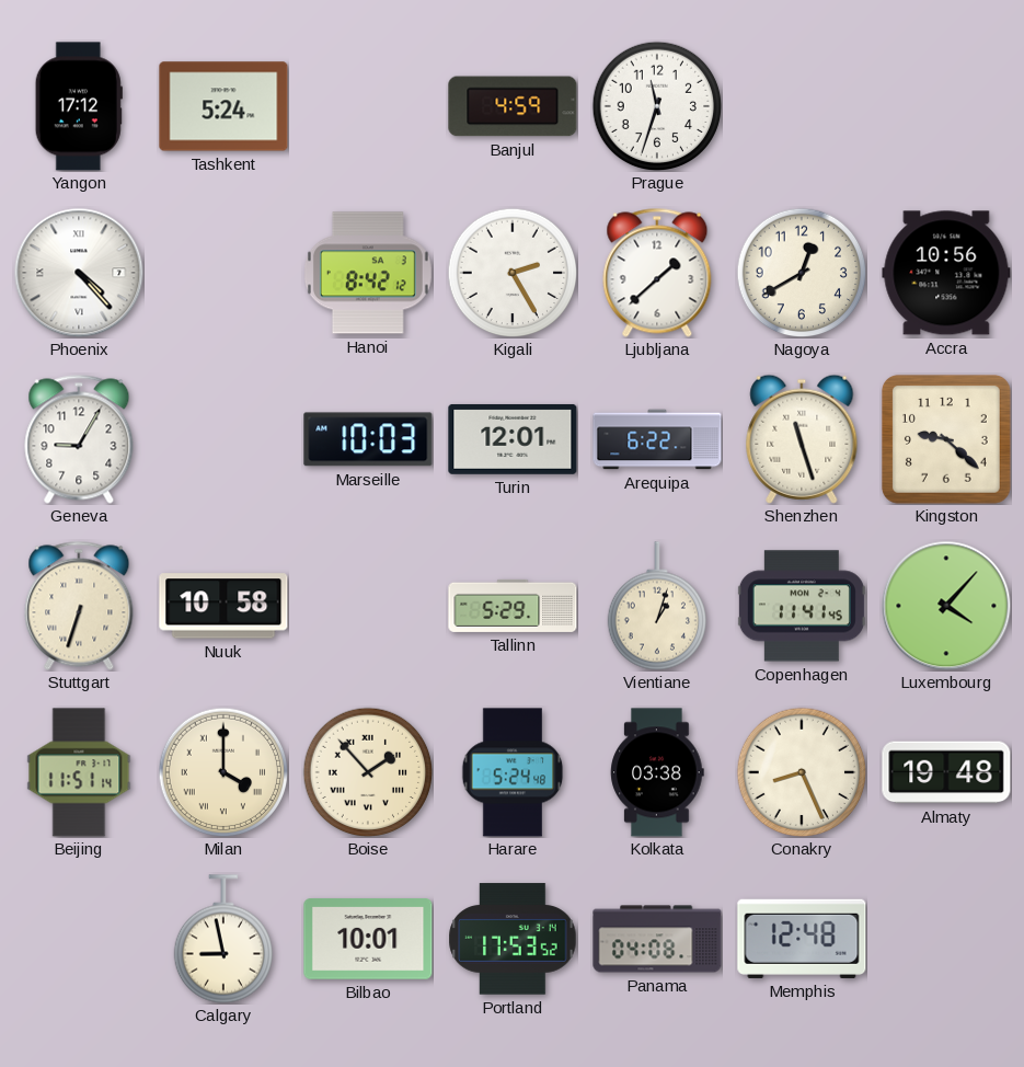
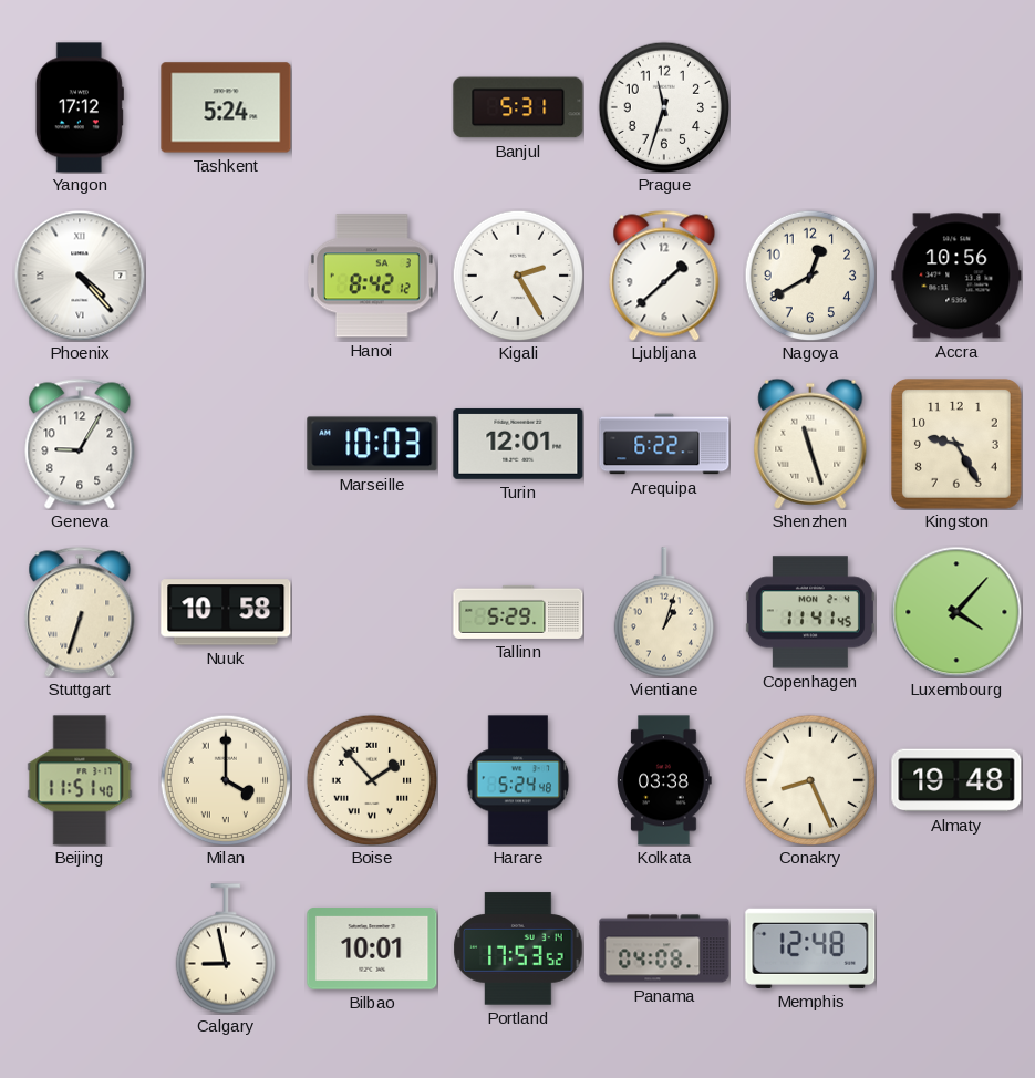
Banjul: 4:59 -> 5:31
Kingston: 9:22 -> 9:25
Beijing: 11:51:14 -> 11:51:40
